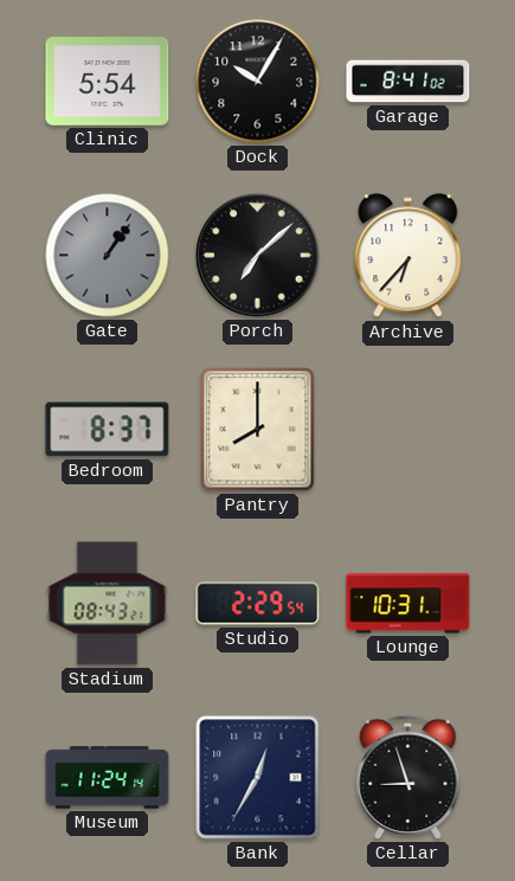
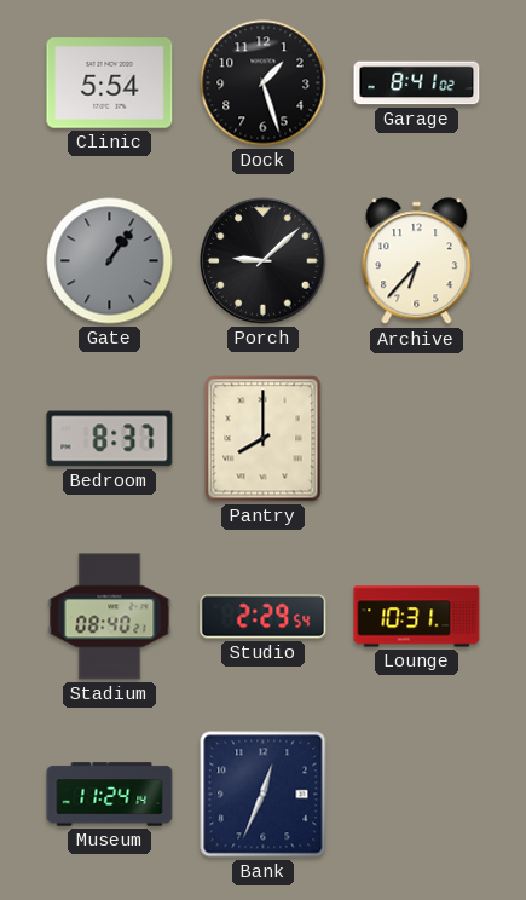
Dock: 10:05 -> 1:27
Porch: 7:08 -> 9:08
Stadium: 08:43 -> 08:40
Bank: 12:35 -> 12:34
Cellar: 8:57 -> none
